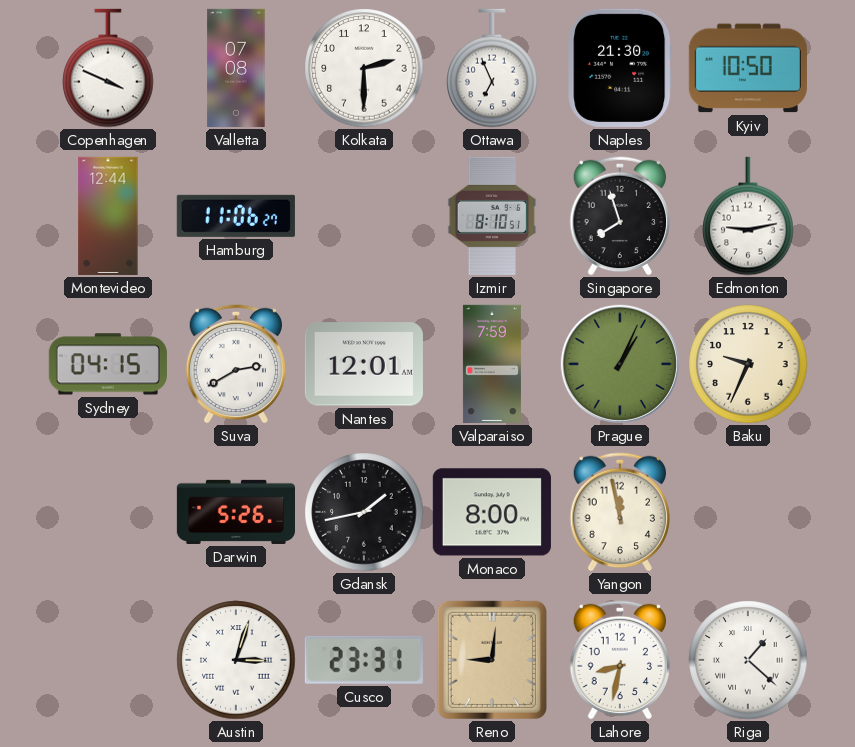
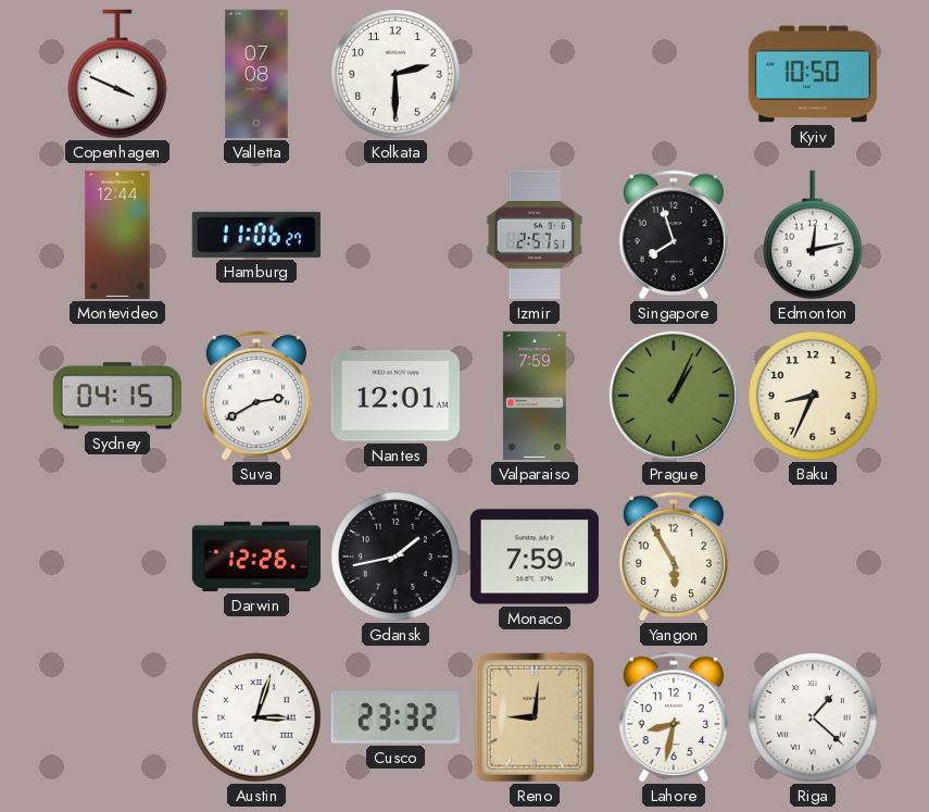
Ottawa: 6:56 -> none
Naples: 21:30 -> none
Izmir: 8:10 -> 2:57
Edmonton: 9:13 -> 12:13
Baku: 9:34 -> 8:34
Darwin: 5:26 -> 12:26
Monaco: 8:00 -> 7:59
Yangon: 11:58 -> 5:55
Cusco: 23:31 -> 23:32
